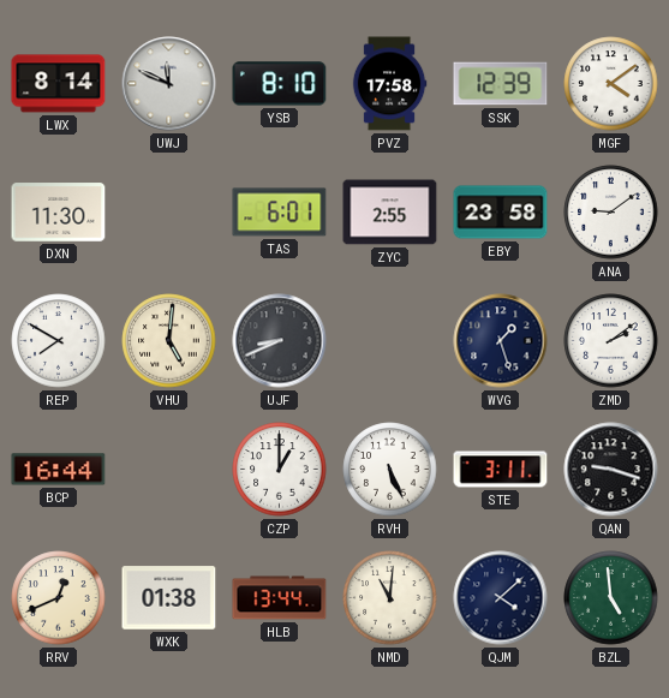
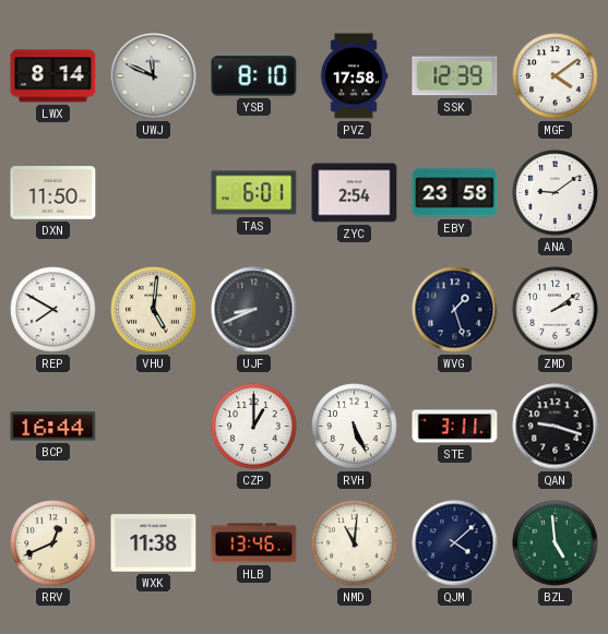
DXN: 11:30 -> 11:50
ZYC: 2:55 -> 2:54
WXK: 01:38 -> 11:38
HLB: 13:44 -> 13:46
